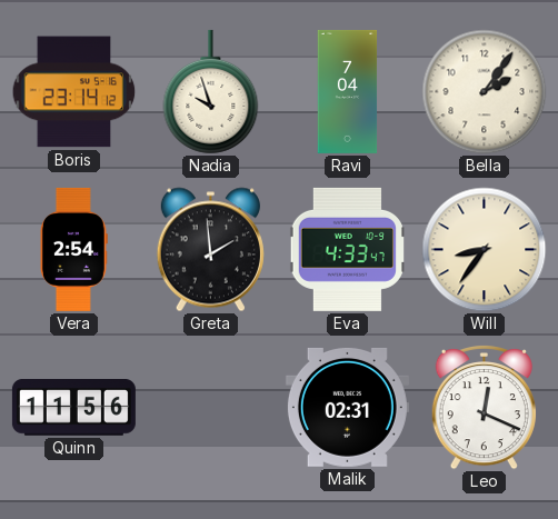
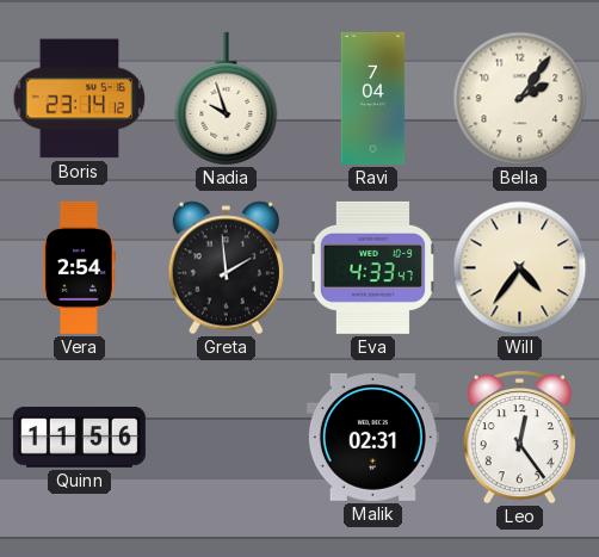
Will: 8:36 -> 4:36
Leo: 12:19 -> 12:24
